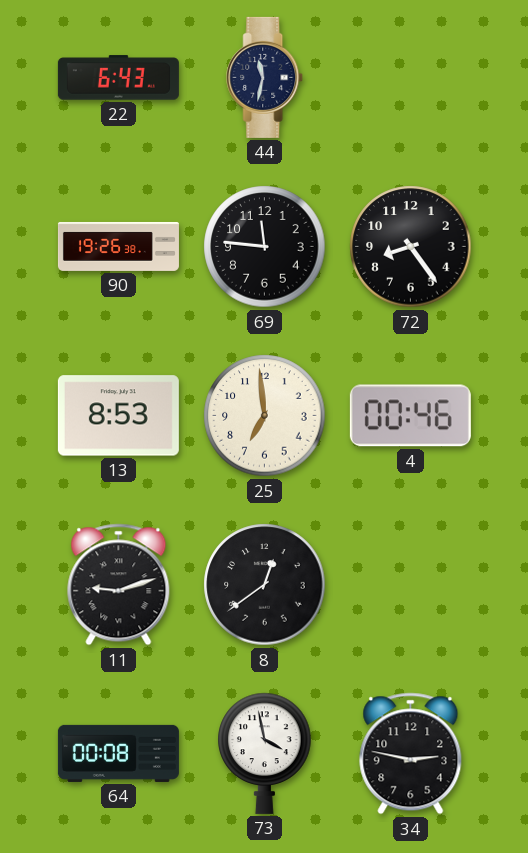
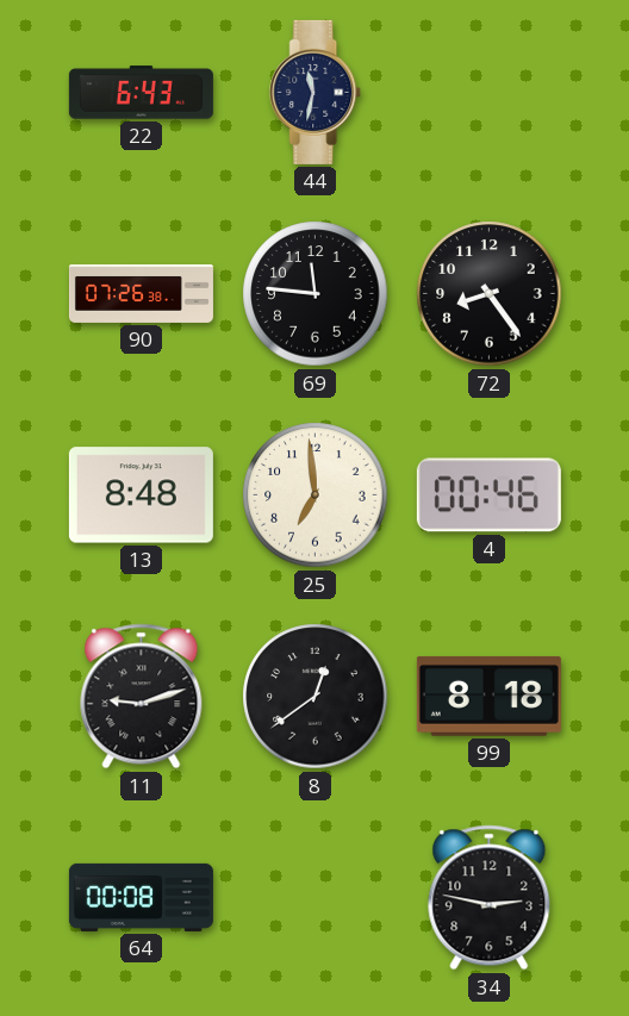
90: 19:26 -> 07:26
13: 8:53 -> 8:48
99: none -> 8:18
73: 3:58 -> none
